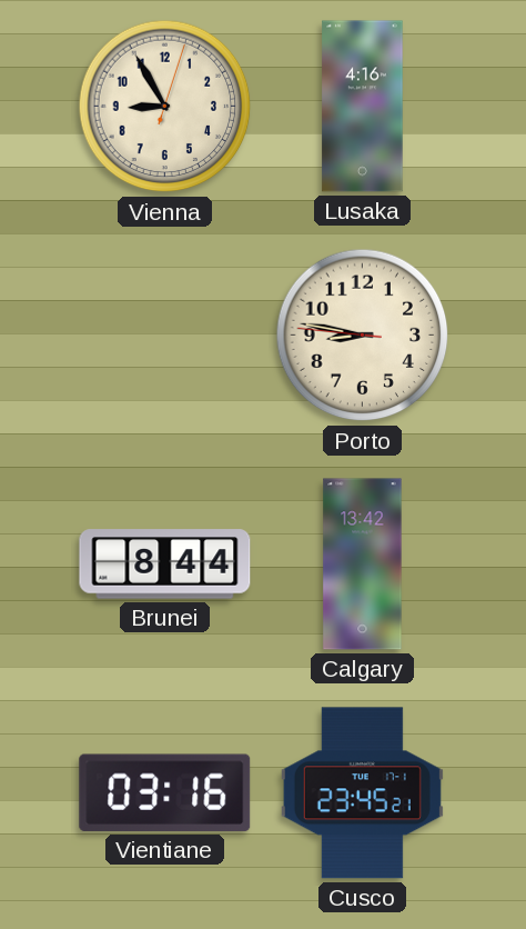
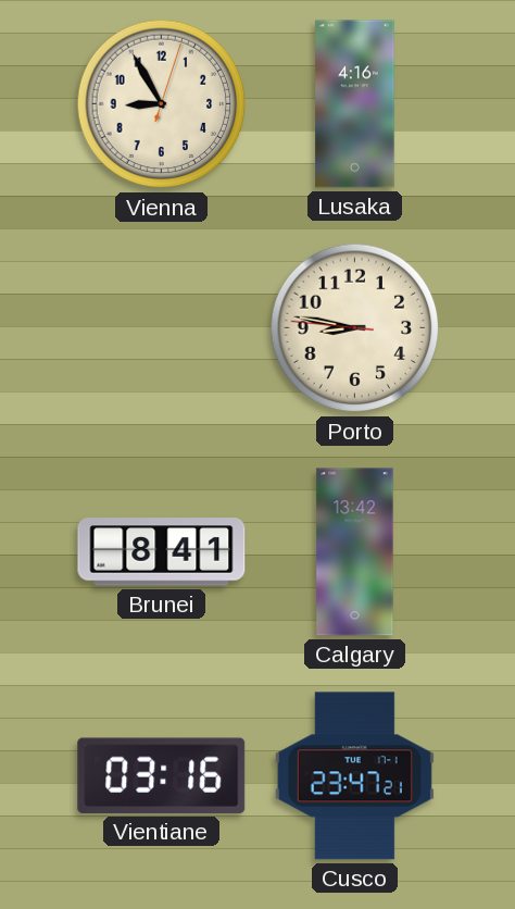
Brunei: 8:44 -> 8:41
Cusco: 23:45 -> 23:47
